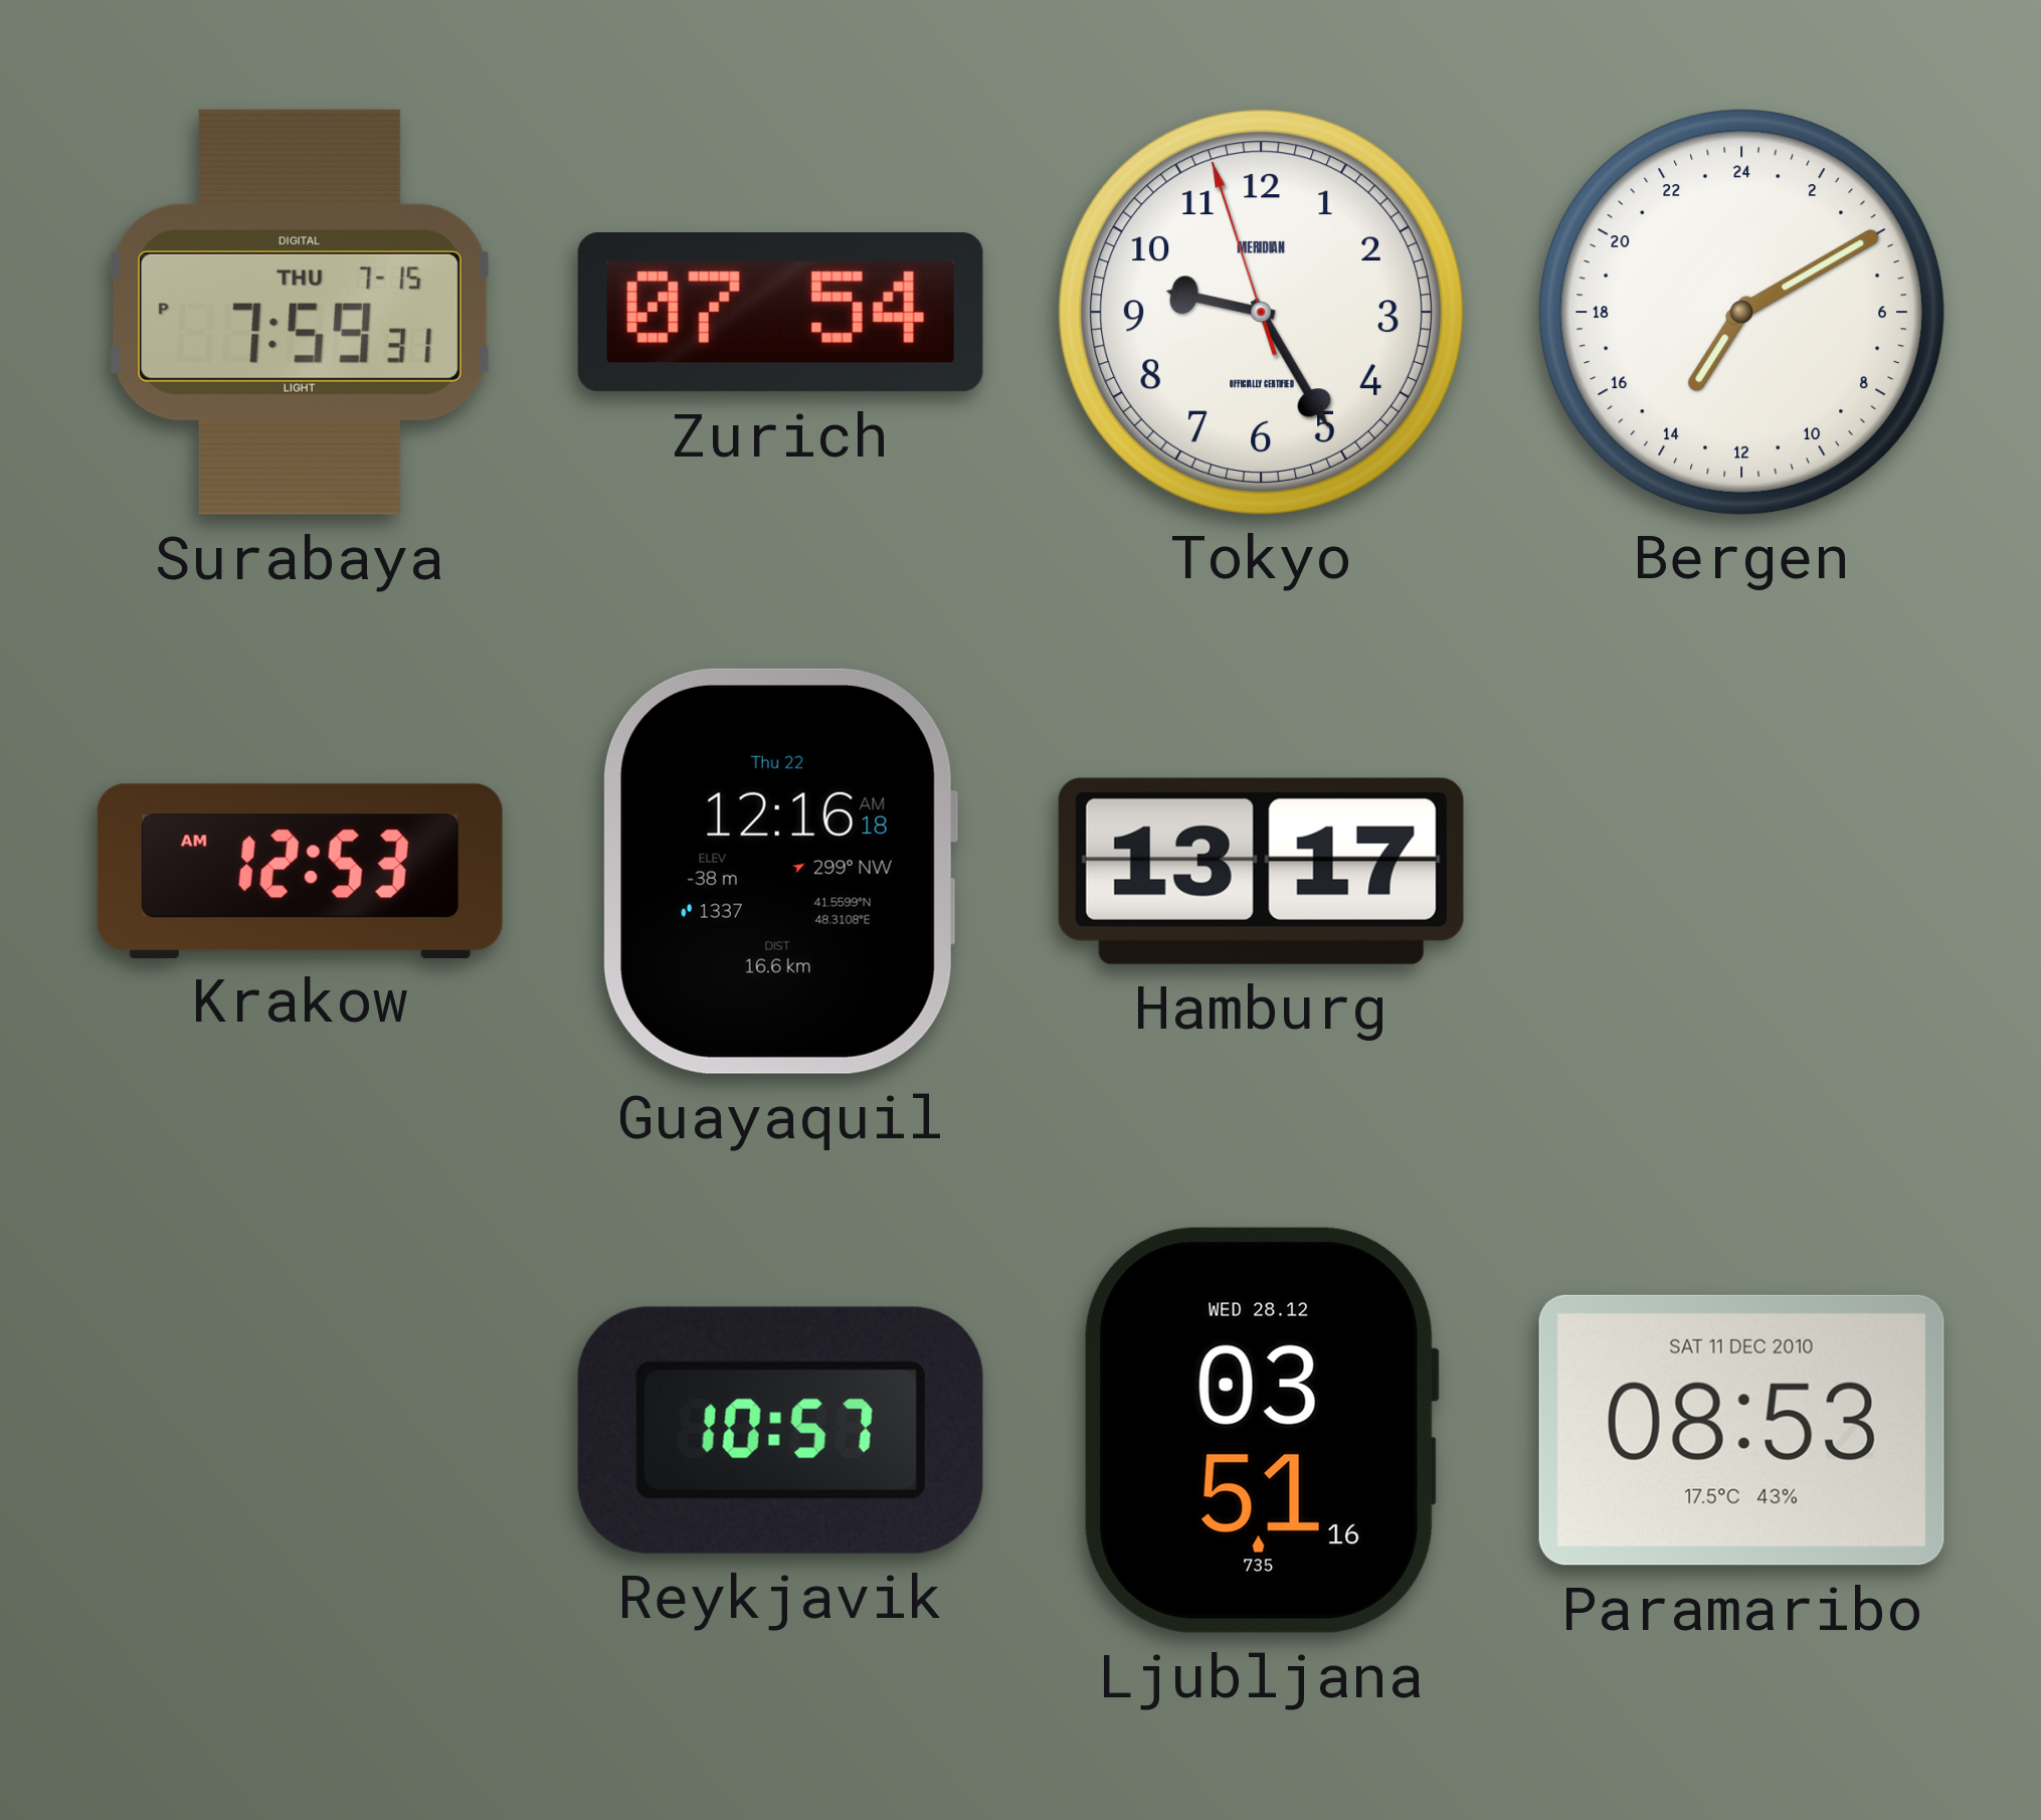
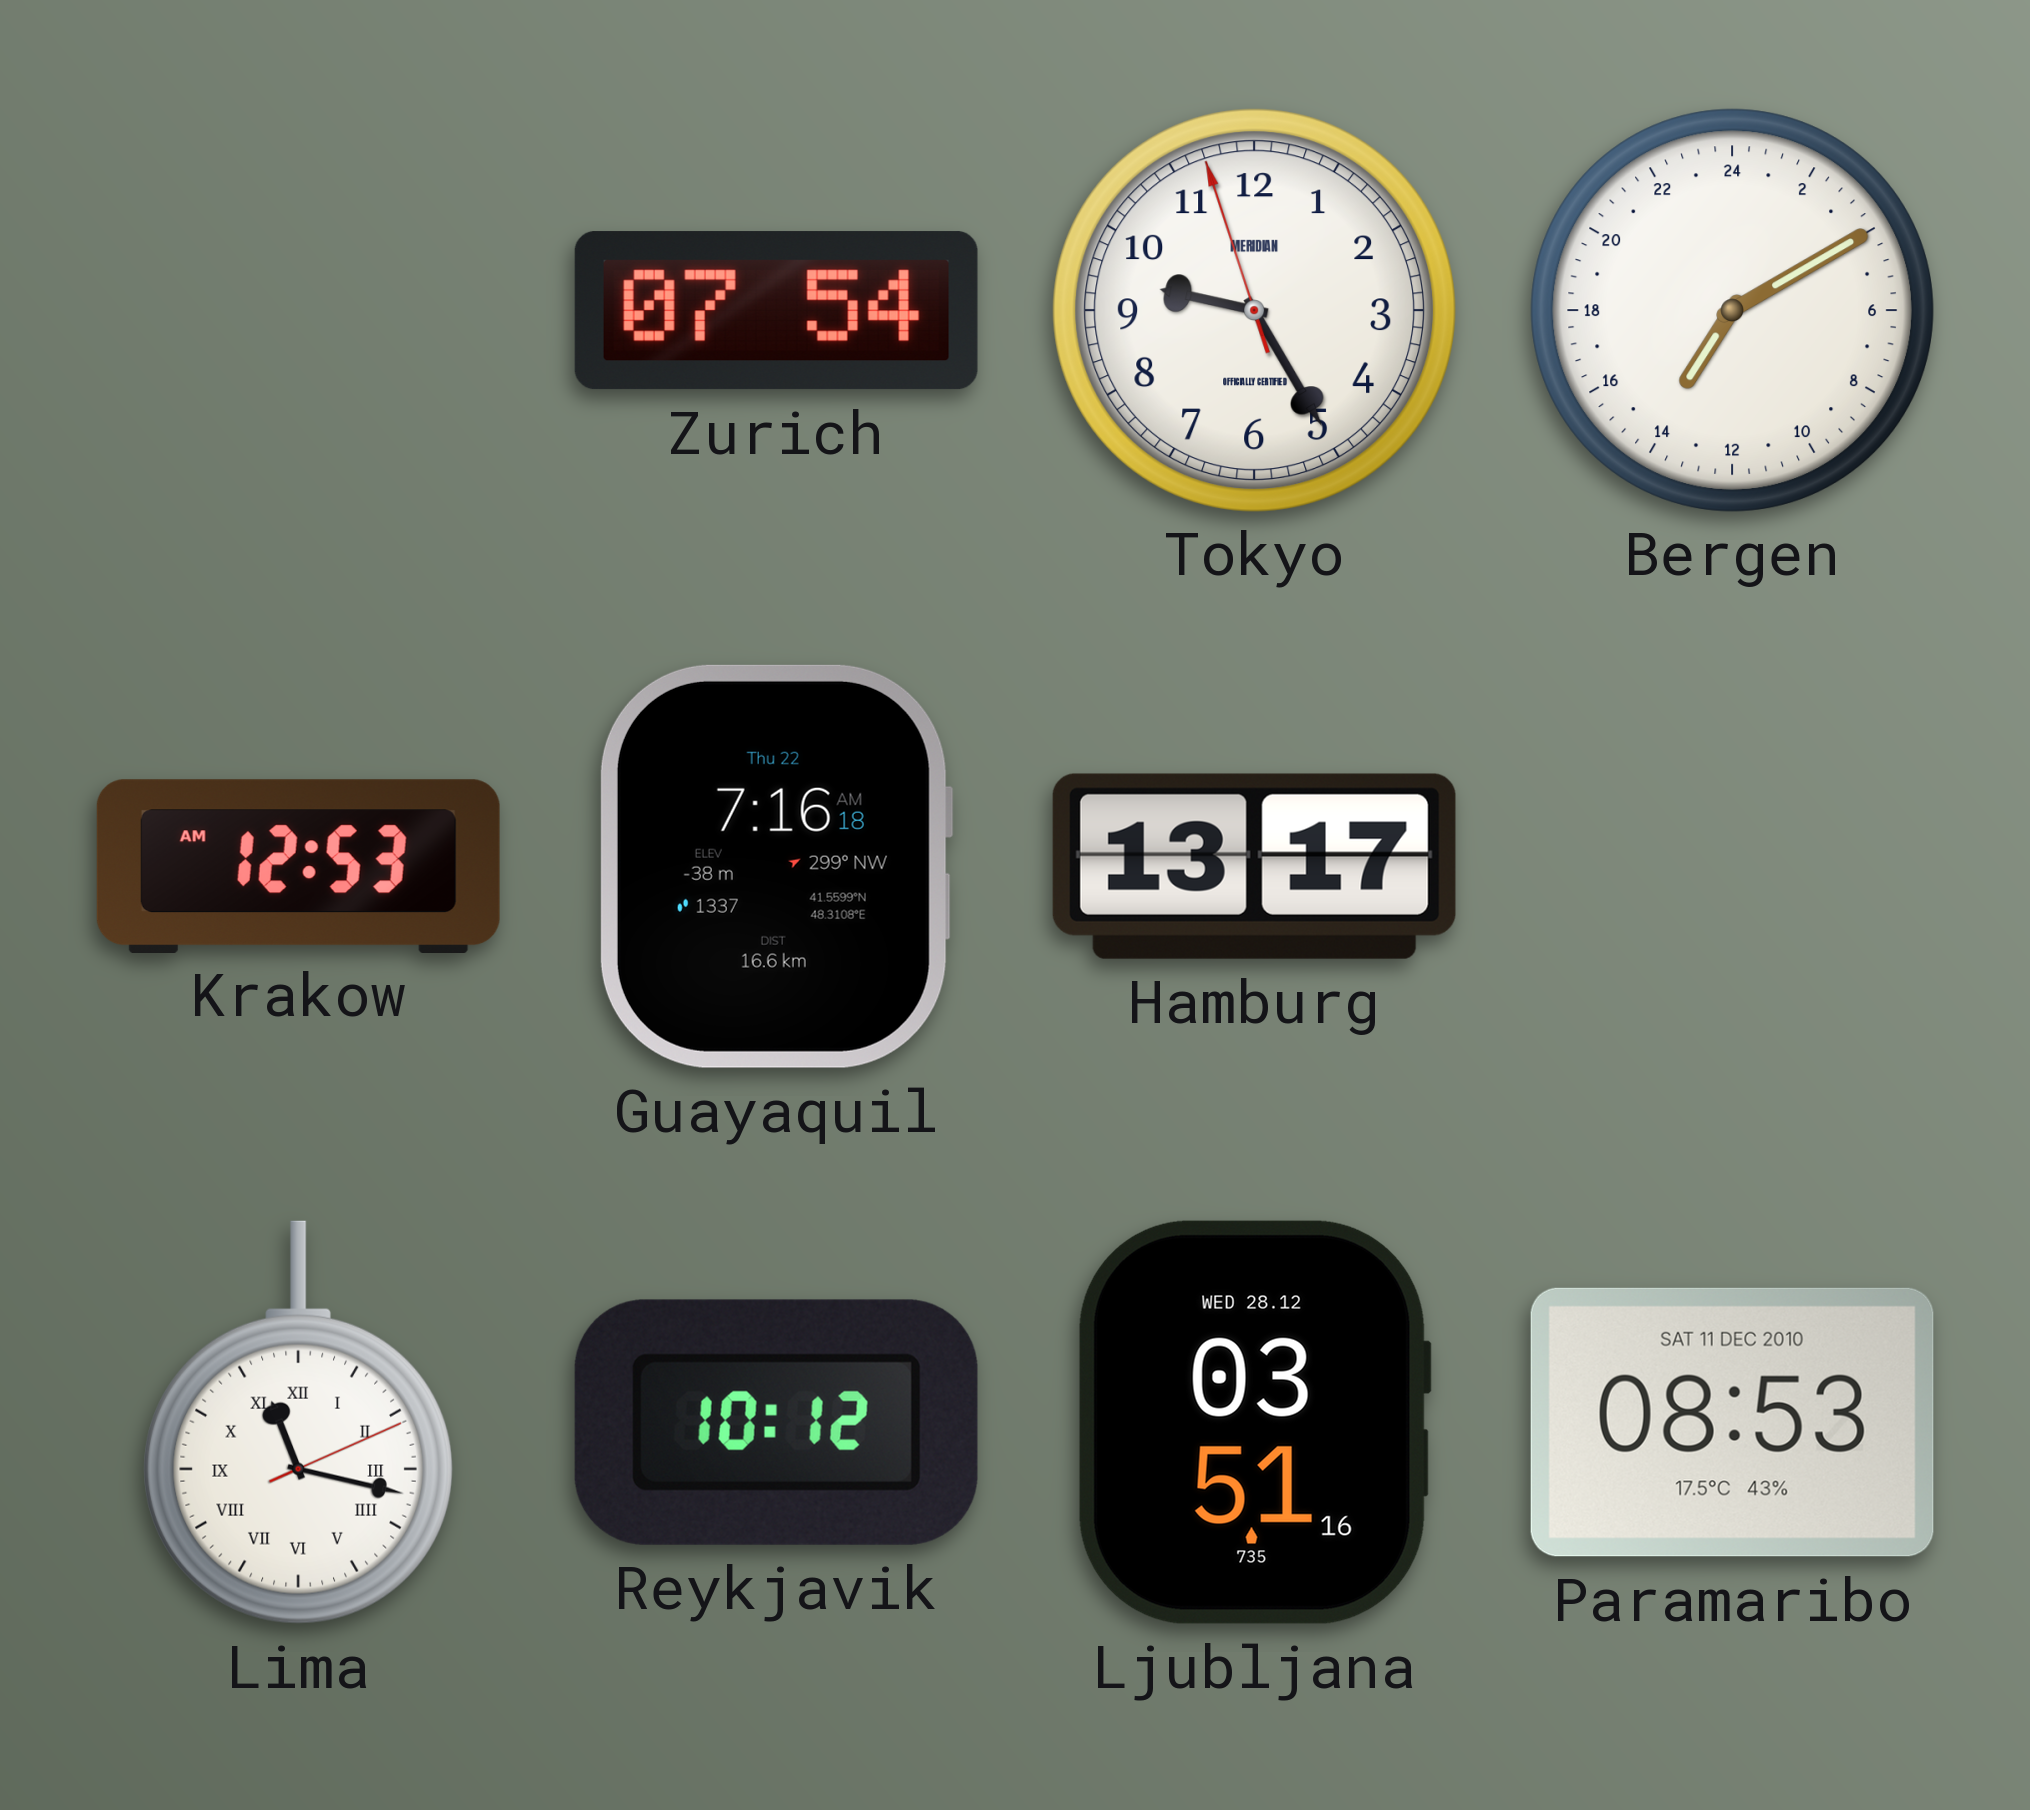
Surabaya: 7:59 -> none
Guayaquil: 12:16 -> 7:16
Lima: none -> 11:17
Reykjavik: 10:57 -> 10:12
